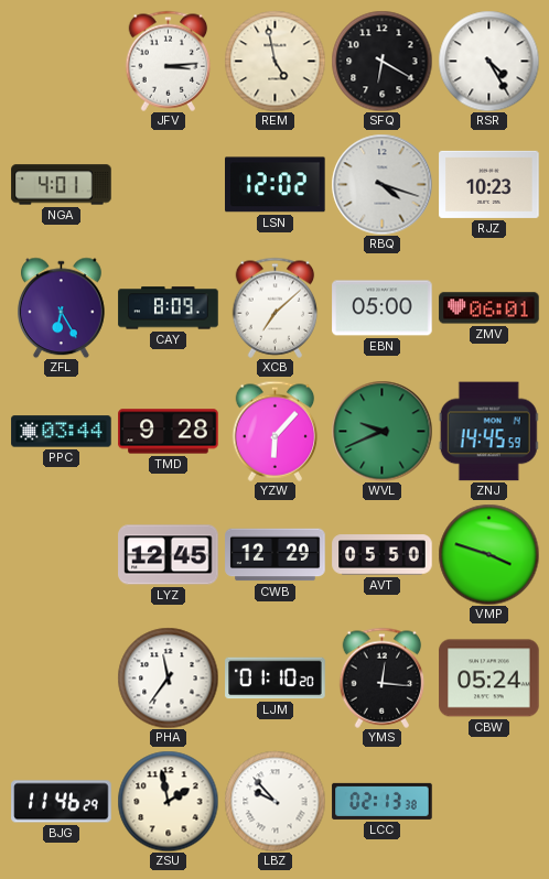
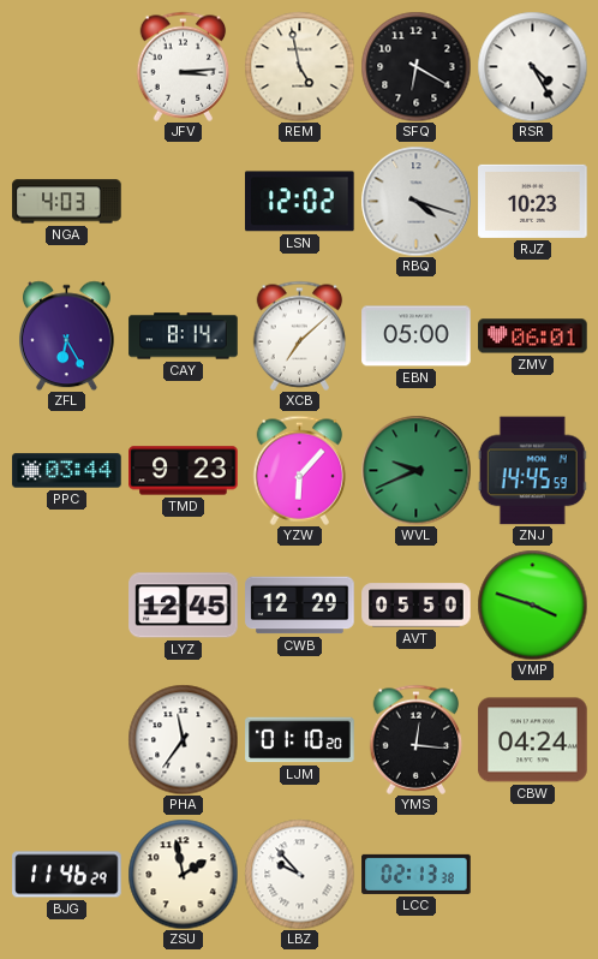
NGA: 4:01 -> 4:03
CAY: 8:09 -> 8:14
TMD: 9:28 -> 9:23
CBW: 05:24 -> 04:24
